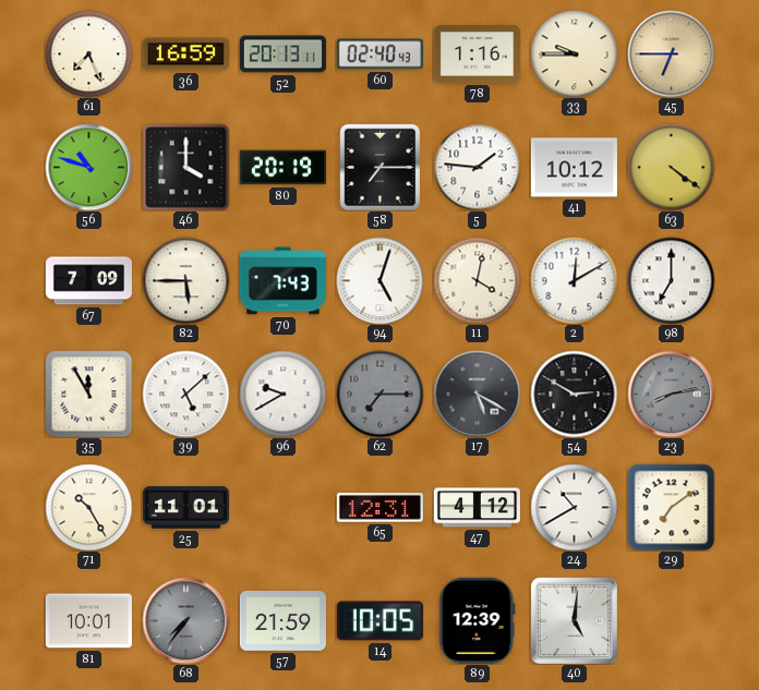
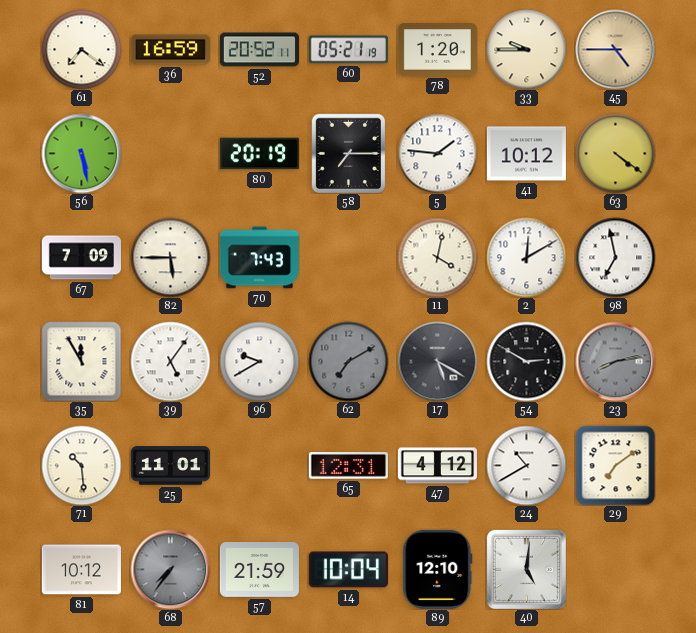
61: 7:26 -> 7:21
52: 20:13 -> 20:52
60: 02:40 -> 05:21
78: 1:16 -> 1:20
45: 6:45 -> 4:45
56: 10:48 -> 5:28
46: 4:00 -> none
94: 5:03 -> none
98: 7:00 -> 6:58
39: 5:08 -> 5:06
62: 7:15 -> 7:10
71: 10:25 -> 10:29
81: 10:01 -> 10:12
14: 10:05 -> 10:04
89: 12:39 -> 12:10
